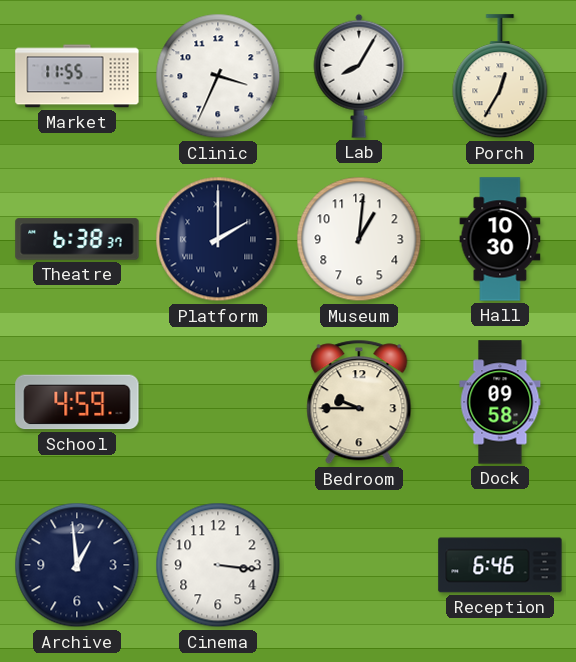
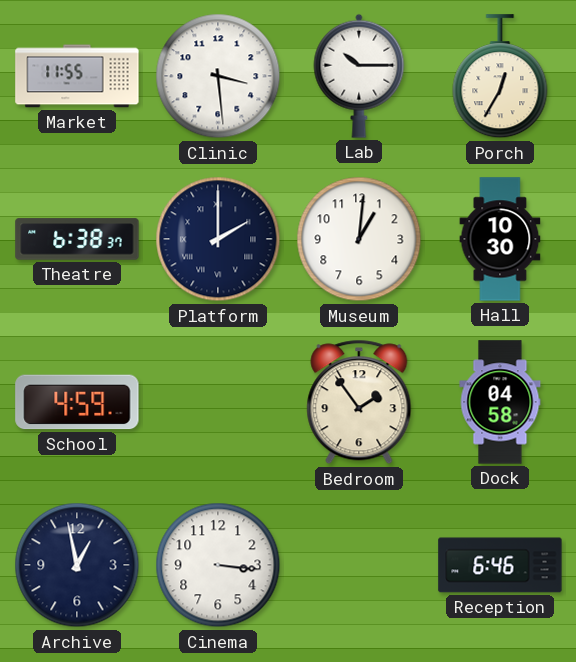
Clinic: 3:34 -> 3:29
Lab: 8:05 -> 10:15
Bedroom: 9:45 -> 1:54
Dock: 09:58 -> 04:58
Archive: 12:59 -> 12:58
